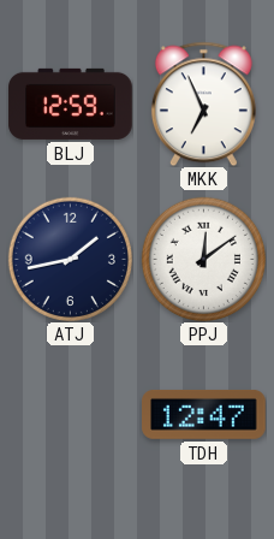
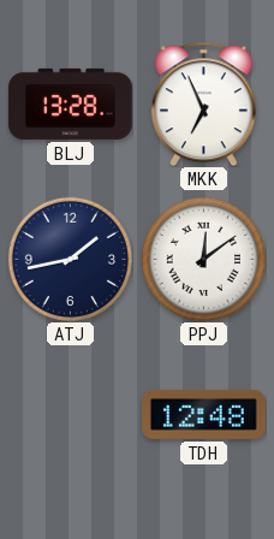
BLJ: 12:59 -> 13:28
TDH: 12:47 -> 12:48
